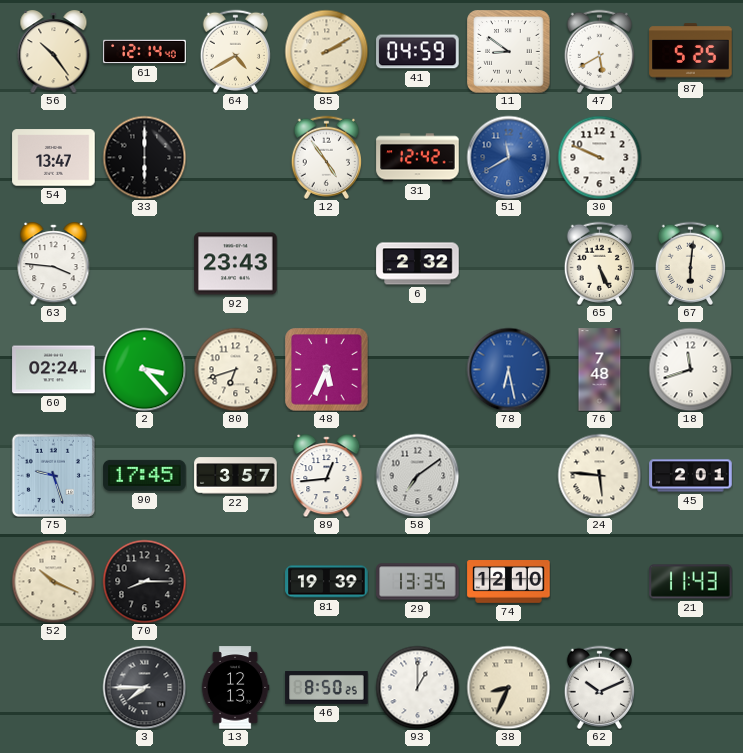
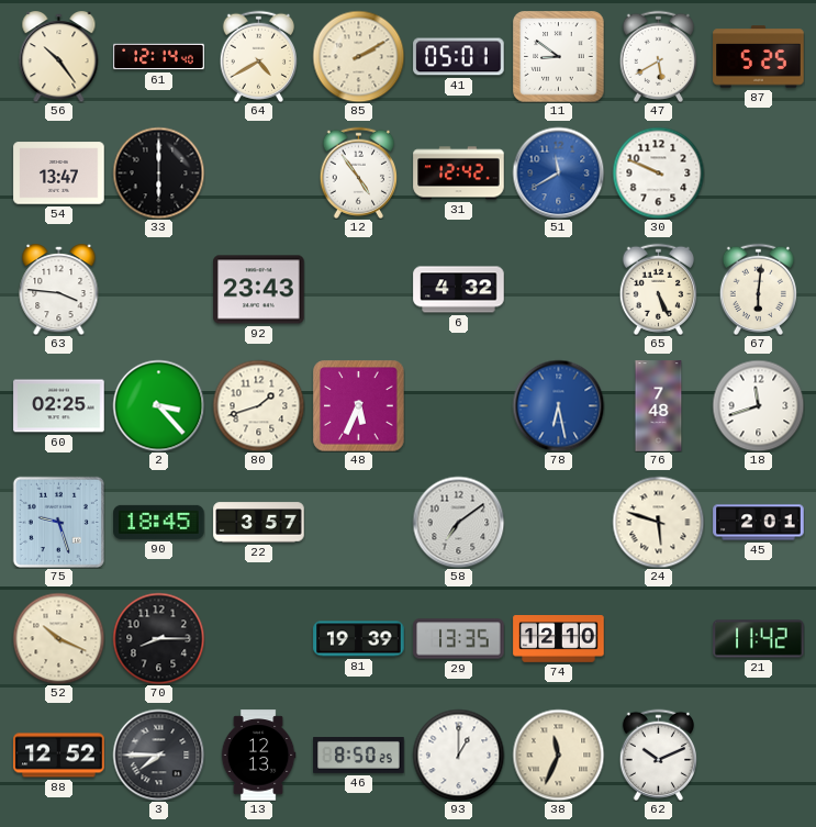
41: 04:59 -> 05:01
6: 2:32 -> 4:32
60: 02:24 -> 02:25
80: 6:42 -> 1:42
90: 17:45 -> 18:45
89: 12:44 -> none
24: 5:46 -> 5:48
21: 11:43 -> 11:42
88: none -> 12:52
38: 8:34 -> 11:34
